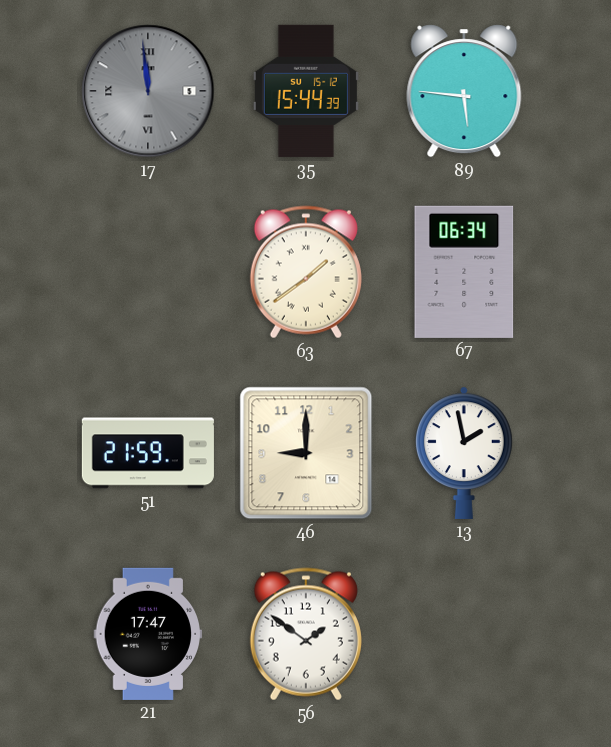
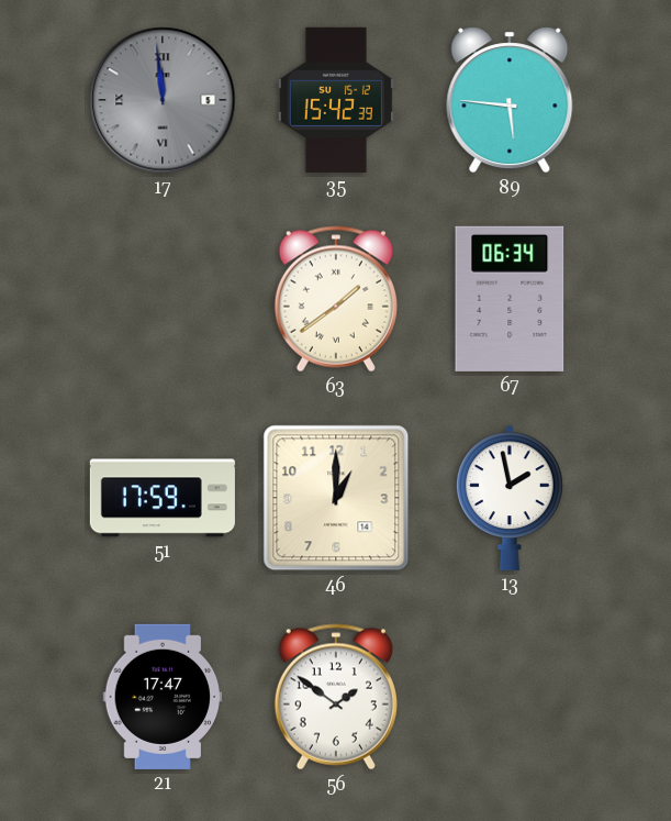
35: 15:44 -> 15:42
51: 21:59 -> 17:59
46: 9:00 -> 1:00
